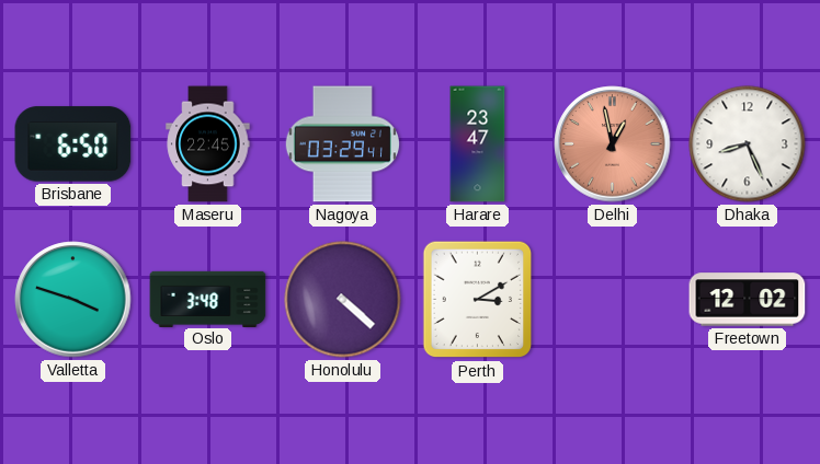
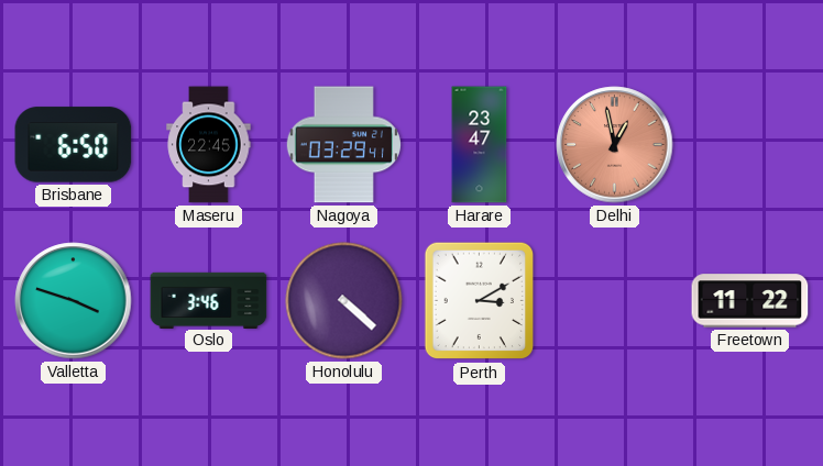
Dhaka: 8:26 -> none
Oslo: 3:48 -> 3:46
Freetown: 12:02 -> 11:22
